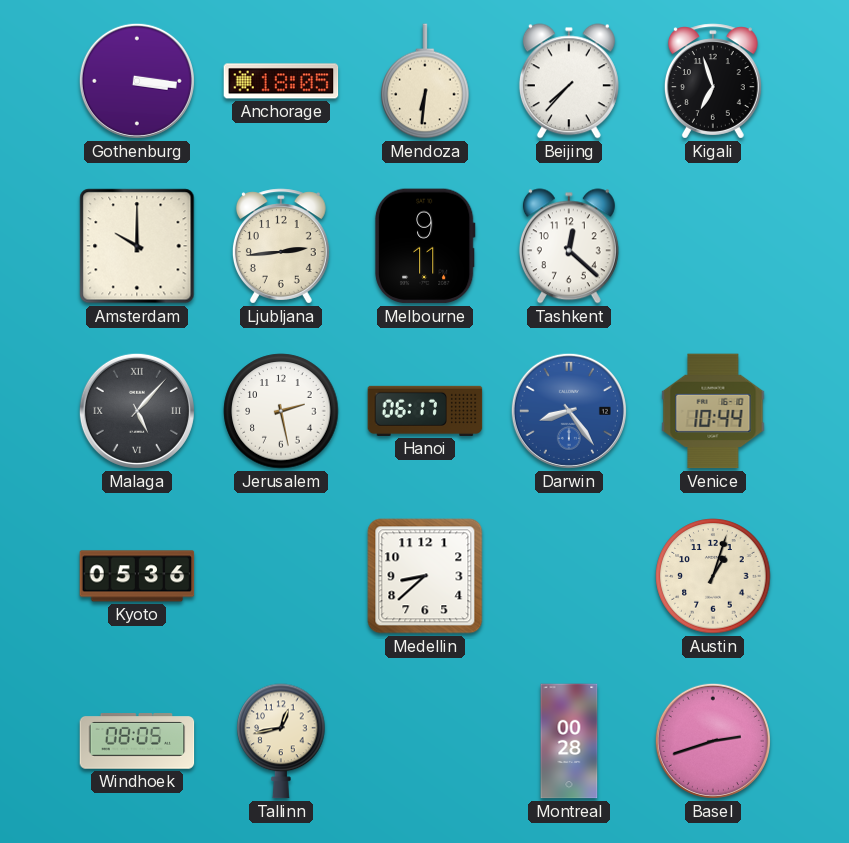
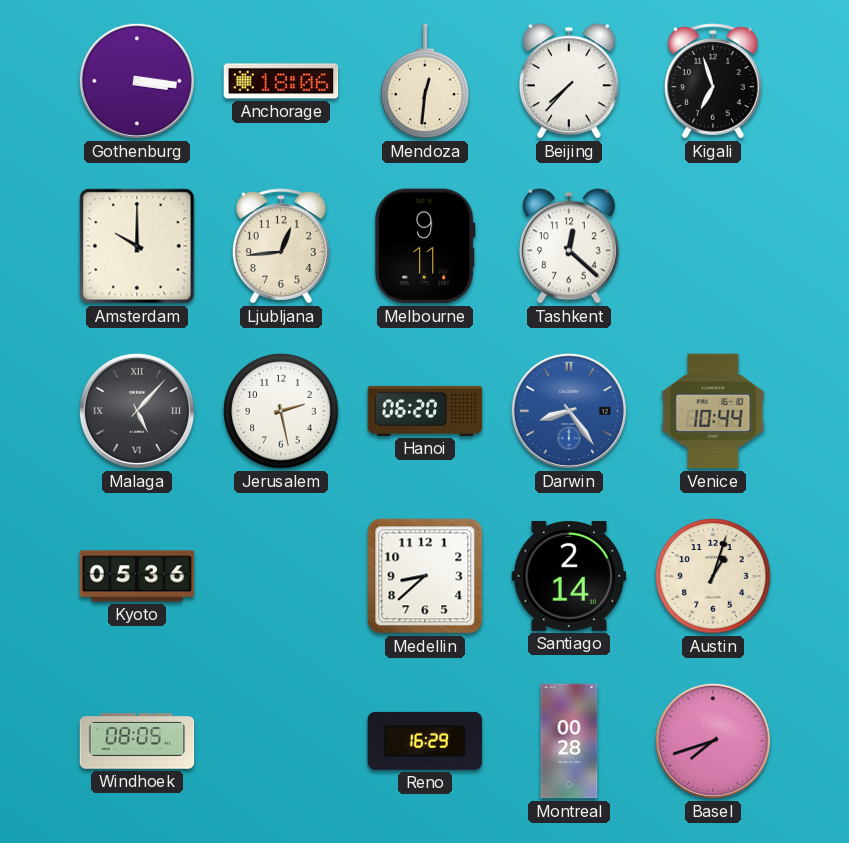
Anchorage: 18:05 -> 18:06
Mendoza: 6:31 -> 12:31
Ljubljana: 2:44 -> 12:44
Hanoi: 06:17 -> 06:20
Santiago: none -> 2:14
Tallinn: 12:43 -> none
Reno: none -> 16:29
Basel: 2:42 -> 7:42
